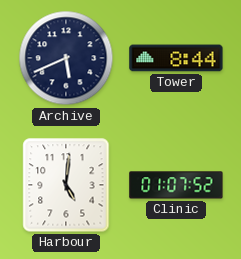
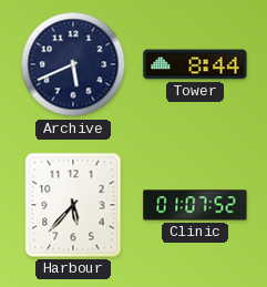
Harbour: 5:01 -> 5:37
